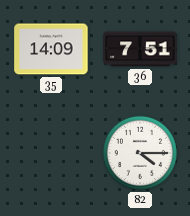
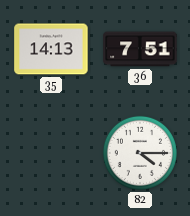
35: 14:09 -> 14:13
